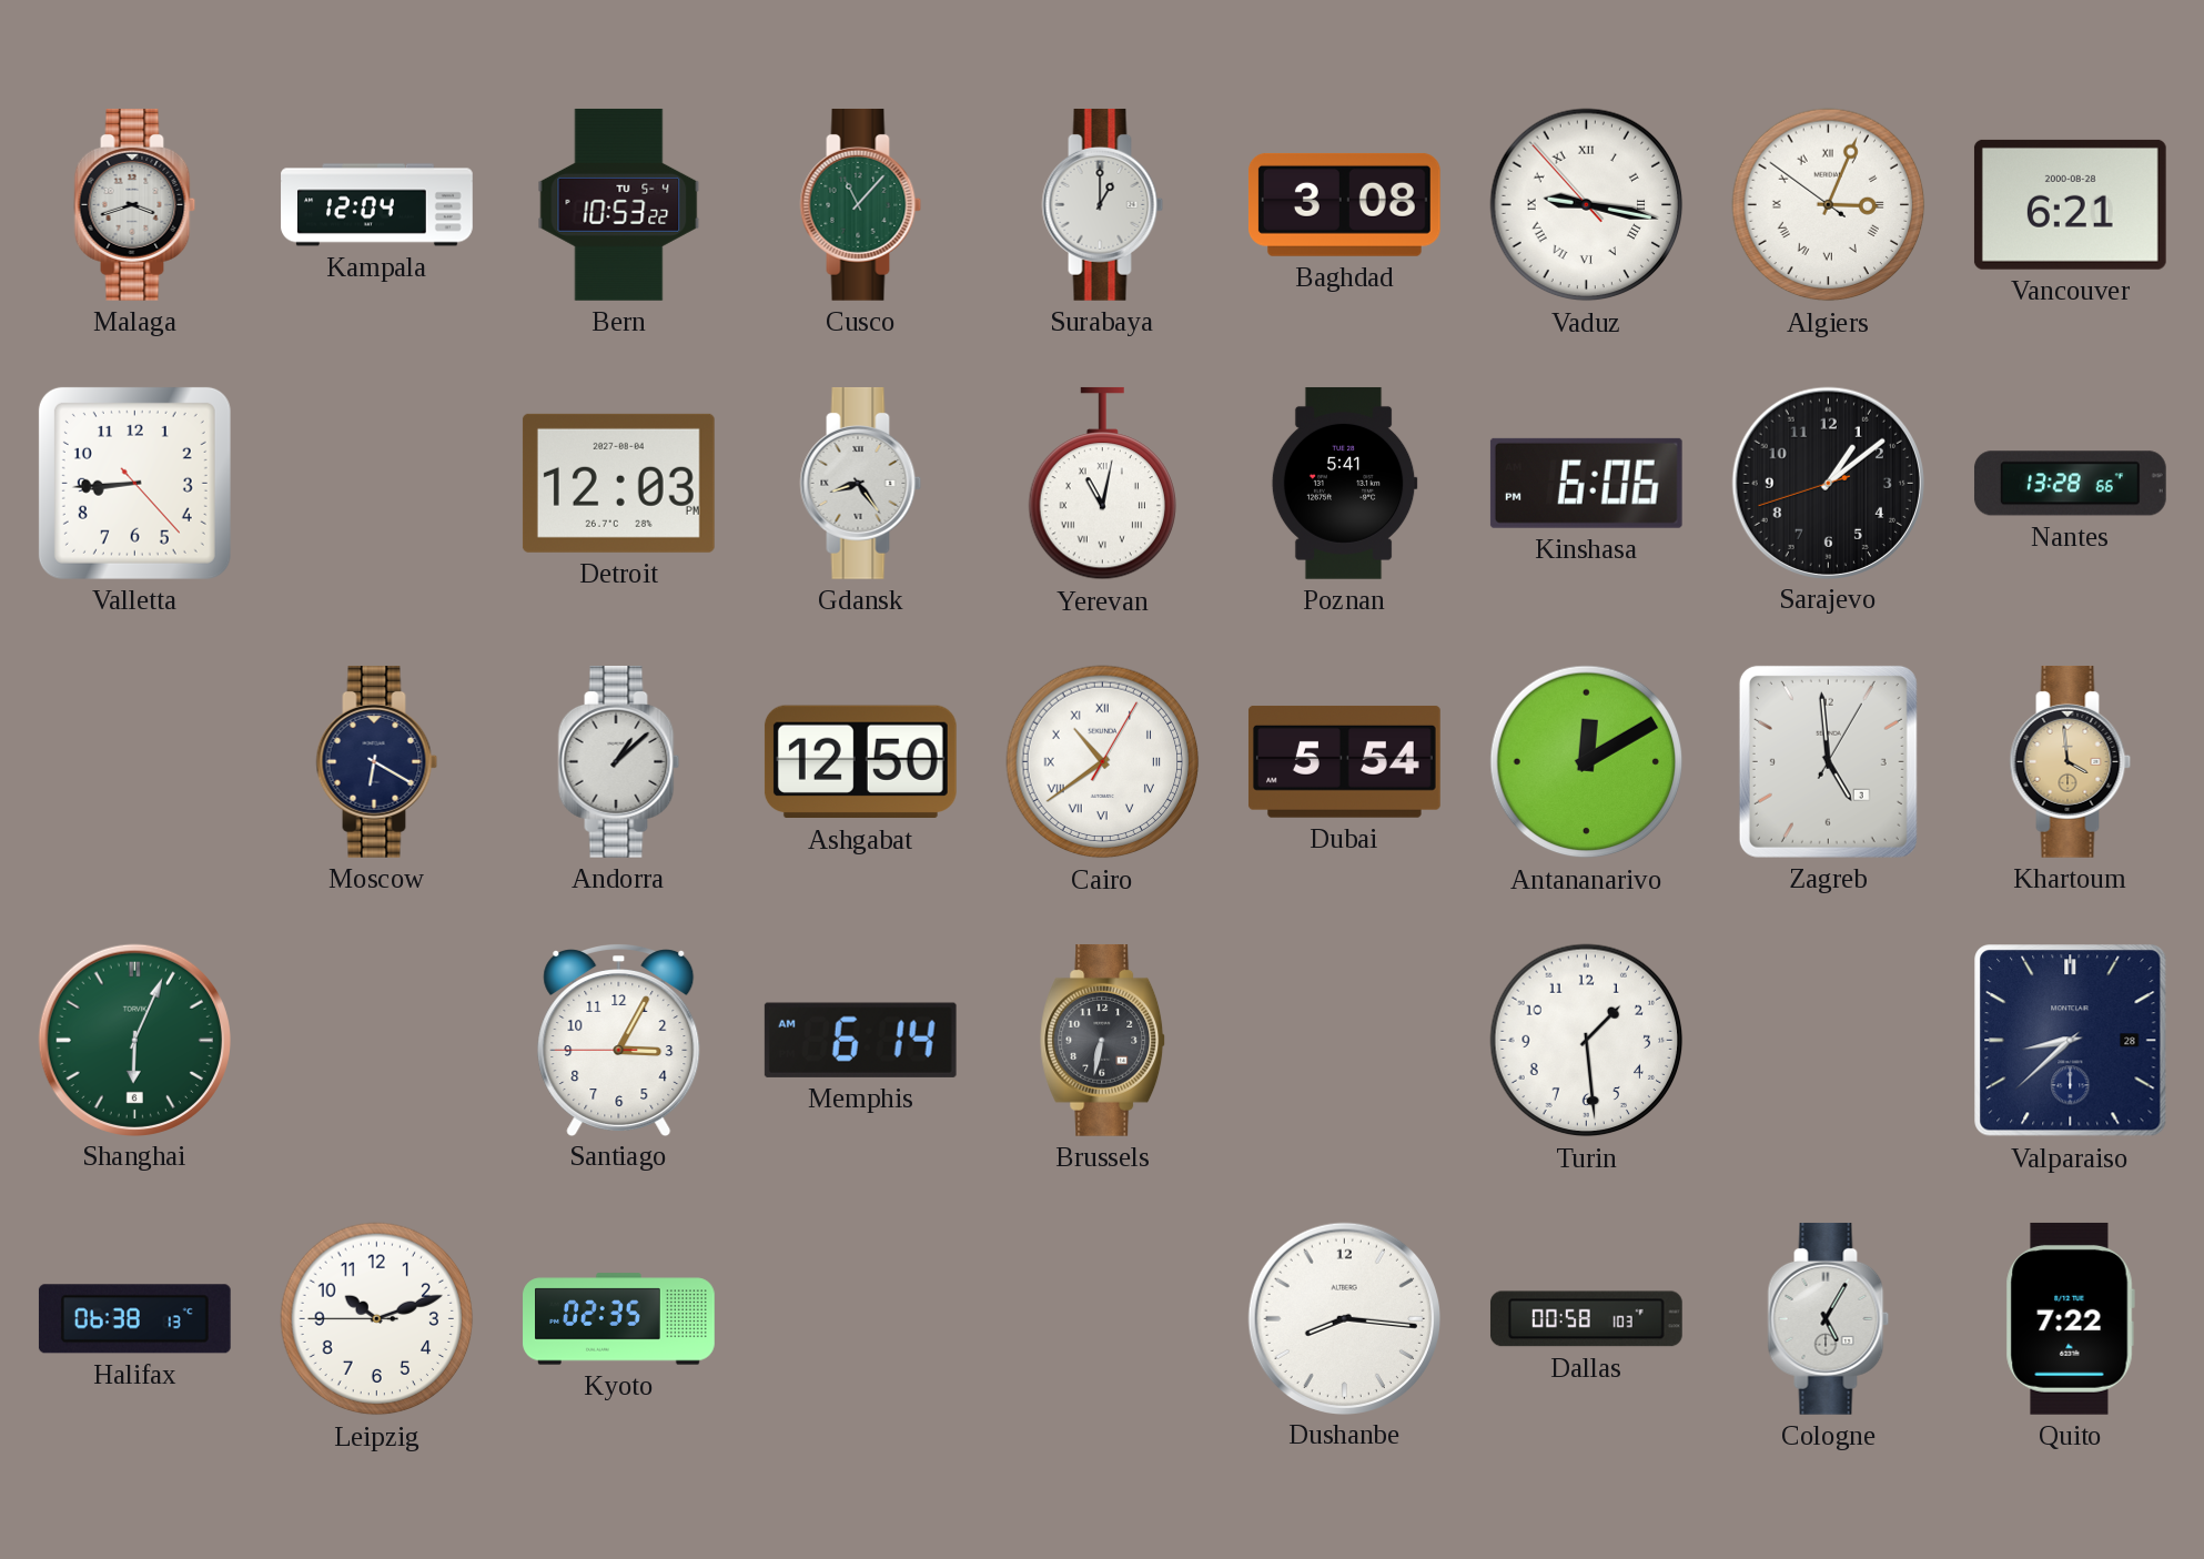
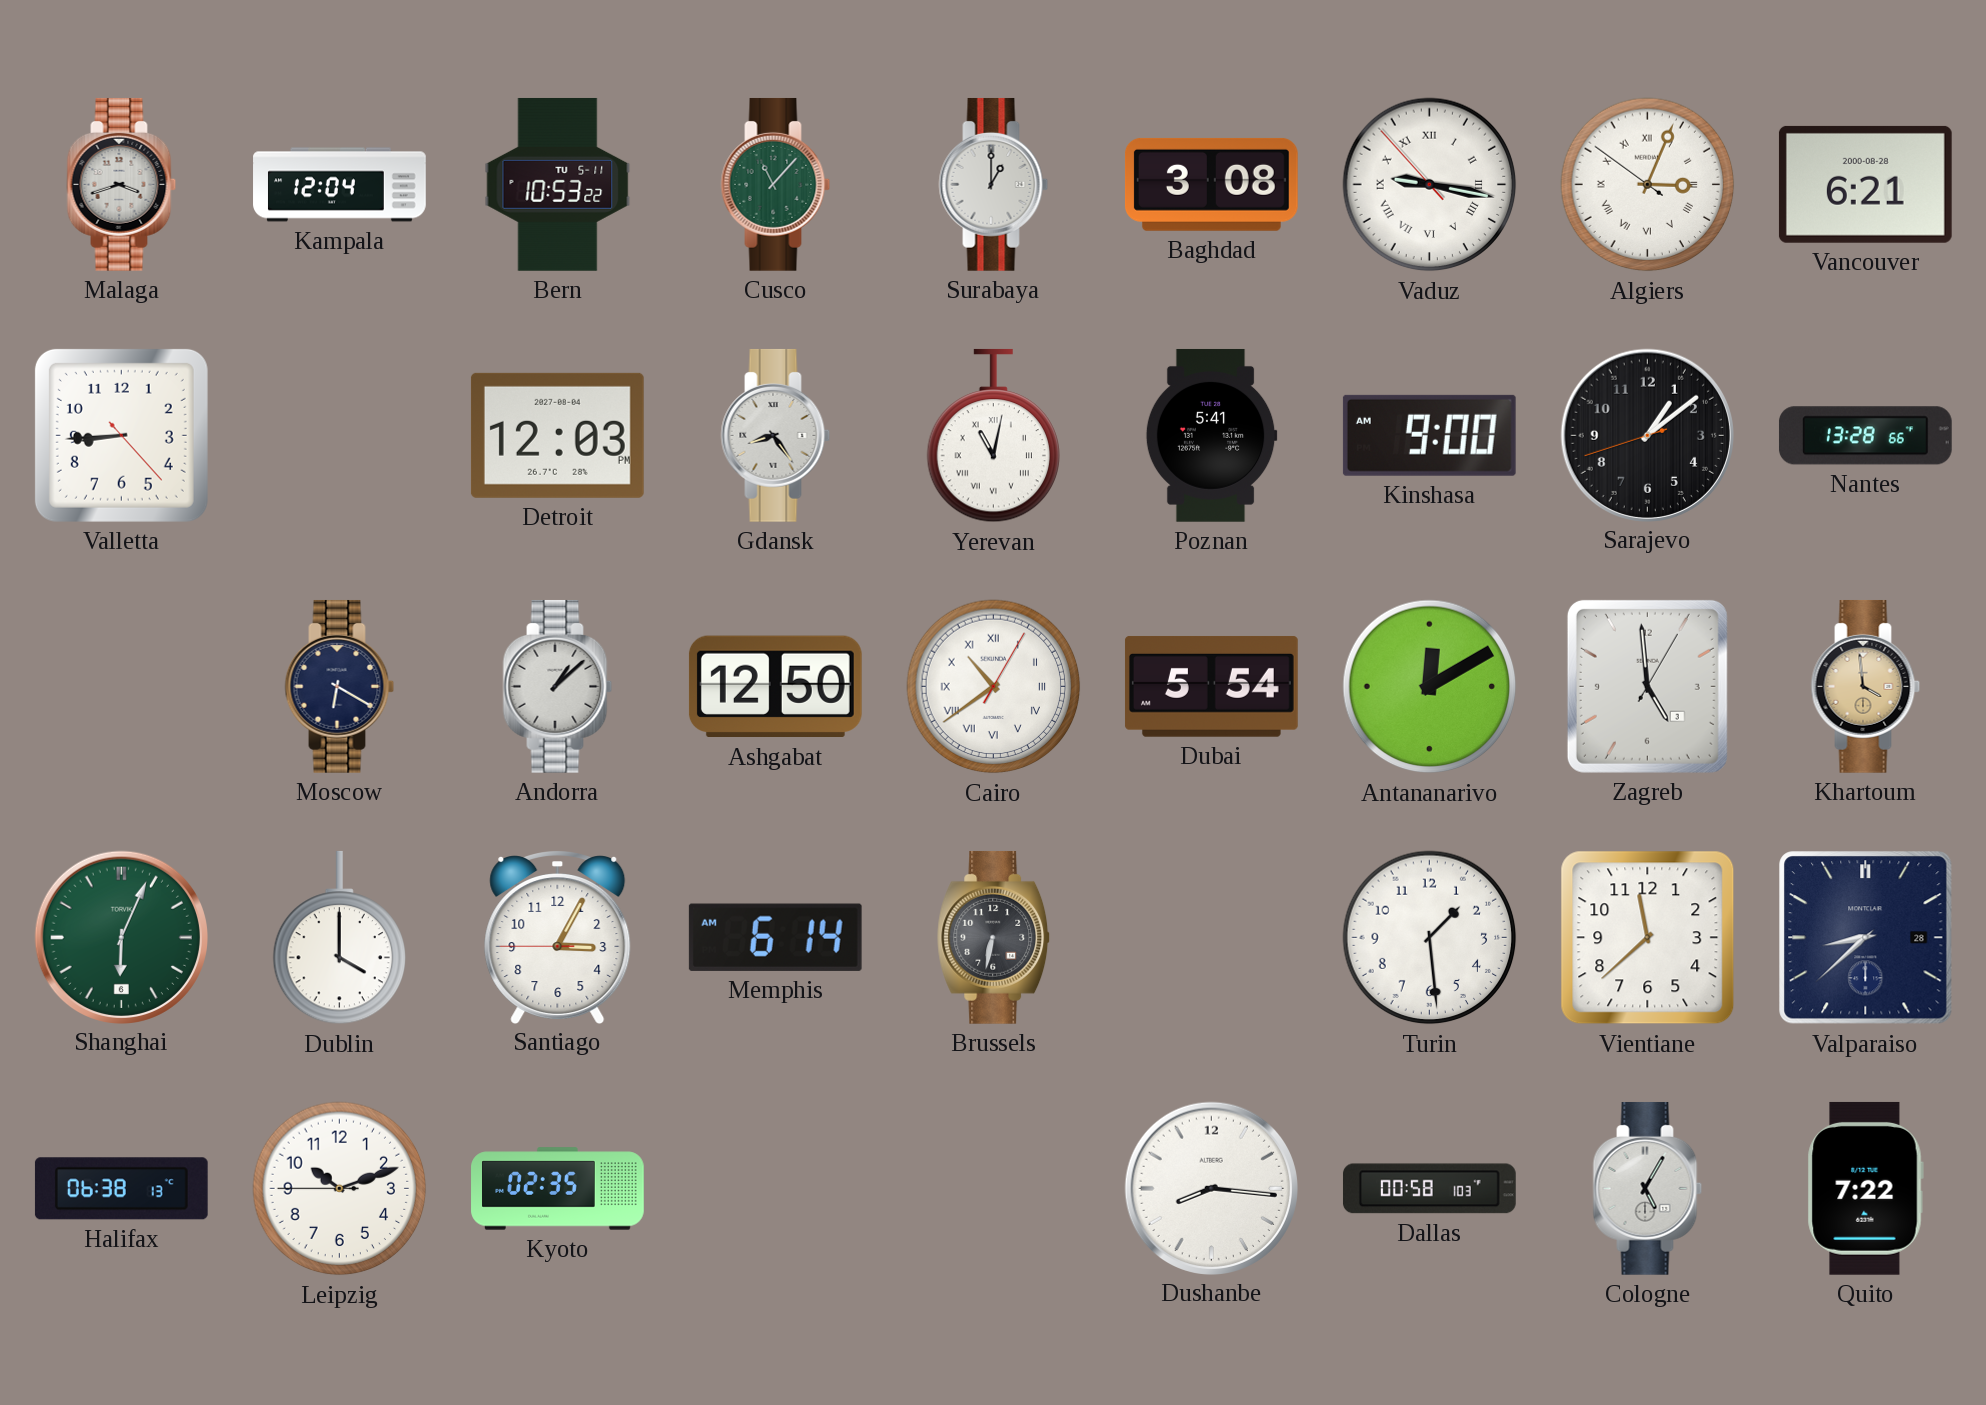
Bern date: TU 5-4 -> TU 5-11
Kinshasa: 6:06 -> 9:00
Dublin: none -> 4:00
Vientiane: none -> 11:38
